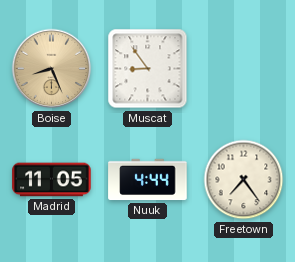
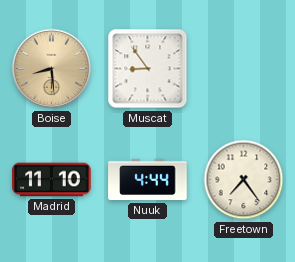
Boise: 8:26 -> 8:29
Madrid: 11:05 -> 11:10
